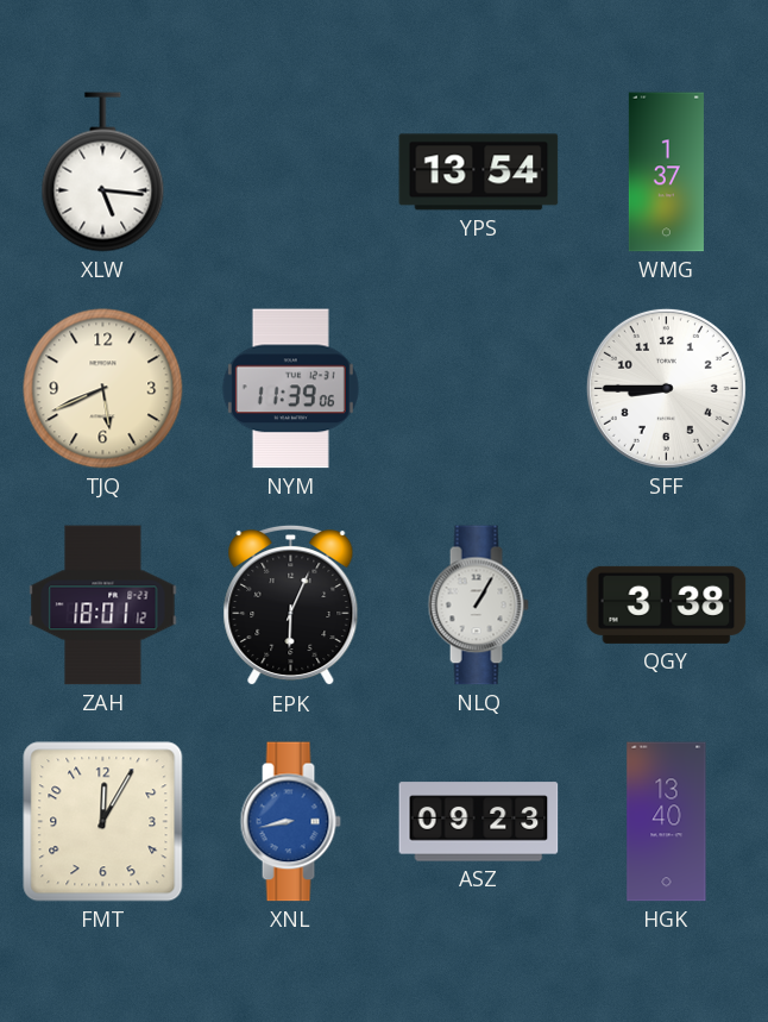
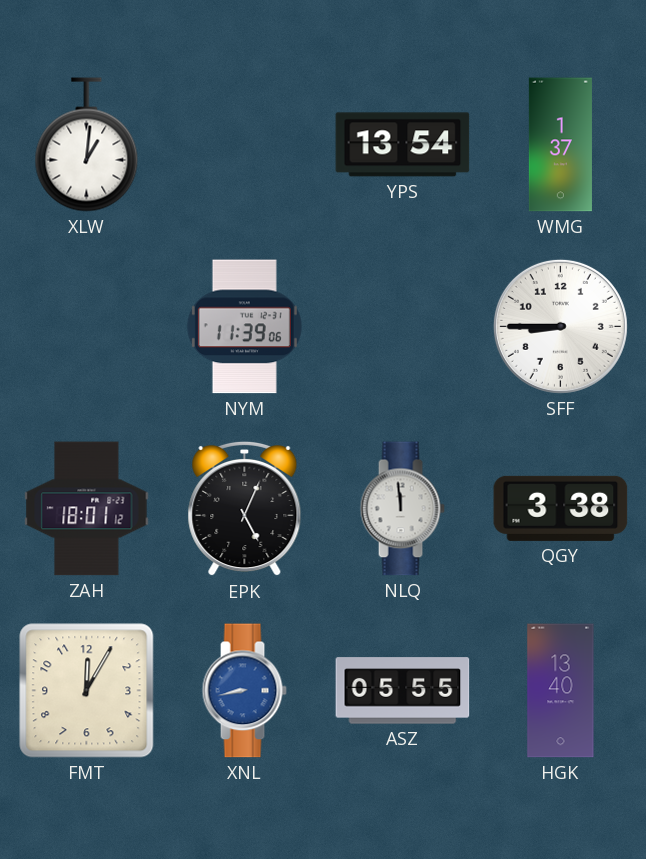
XLW: 5:16 -> 1:01
TJQ: 5:41 -> none
EPK: 6:04 -> 5:04
NLQ: 1:05 -> 11:59
ASZ: 09:23 -> 05:55
